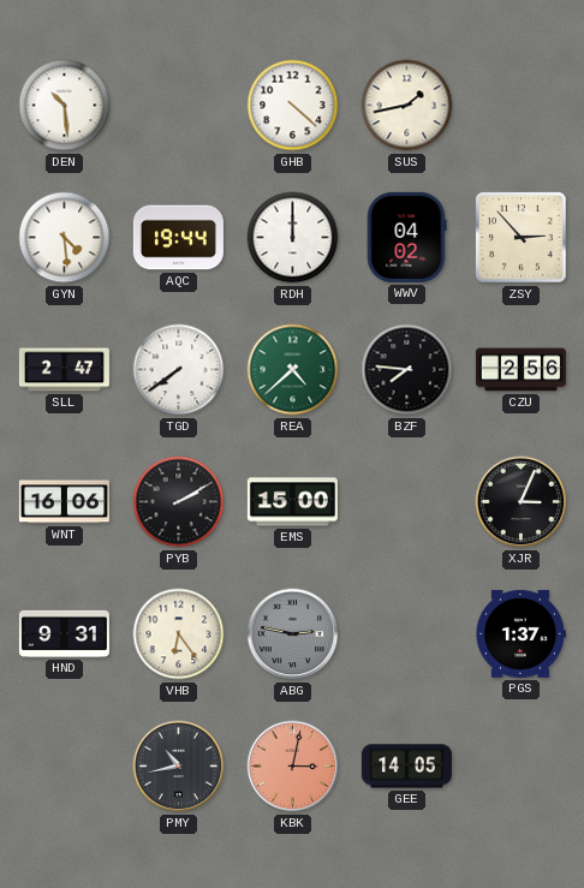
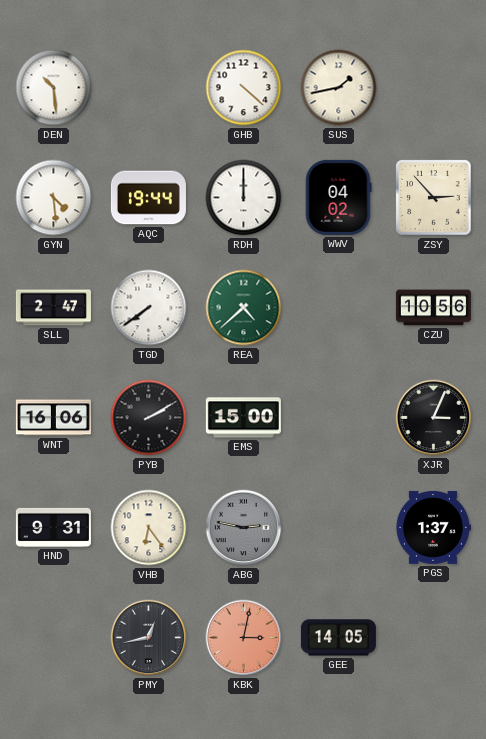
BZF: 7:46 -> none
CZU: 2:56 -> 10:56
PMY: 10:43 -> 12:43
